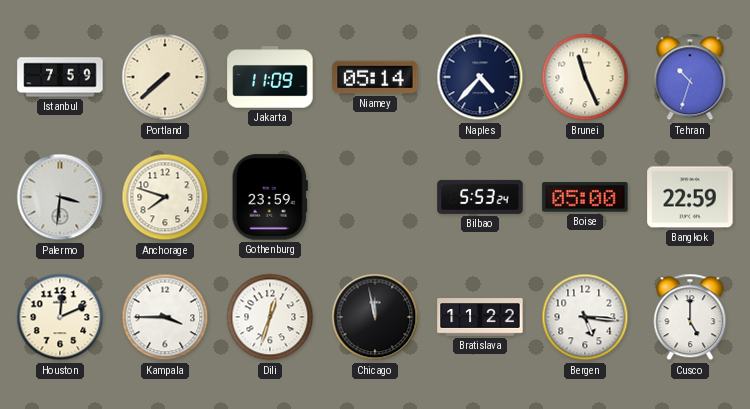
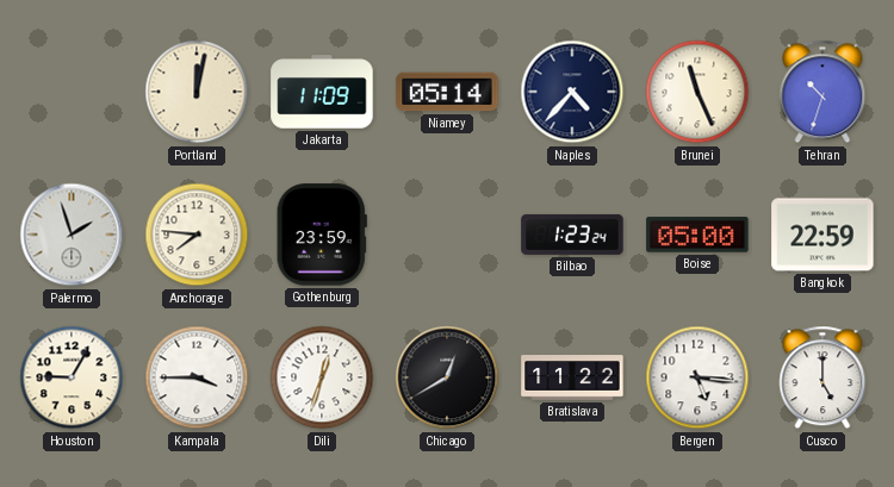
Istanbul: 7:59 -> none
Portland: 7:38 -> 12:02
Palermo: 3:31 -> 1:57
Anchorage: 7:48 -> 7:46
Bilbao: 5:53 -> 1:23
Houston: 12:11 -> 9:05
Chicago: 11:58 -> 12:40
